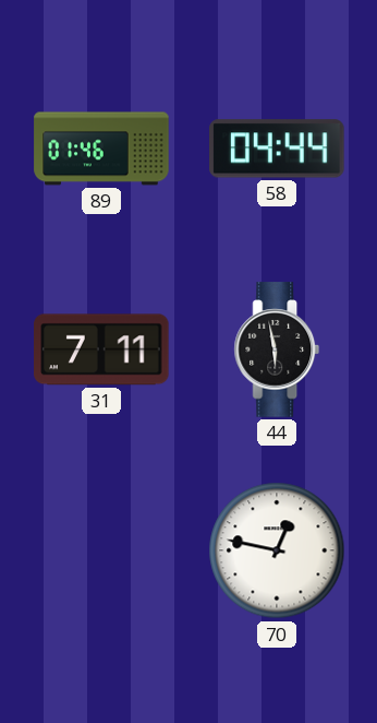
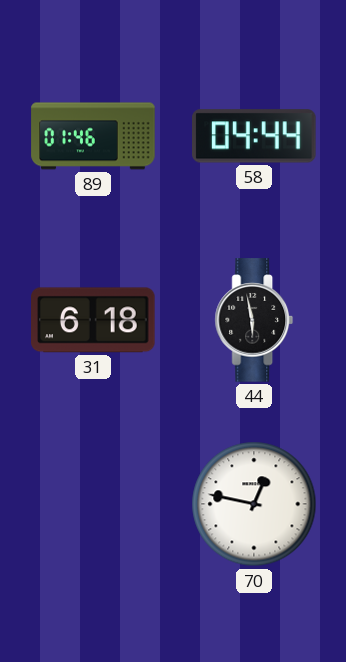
31: 7:11 -> 6:18
